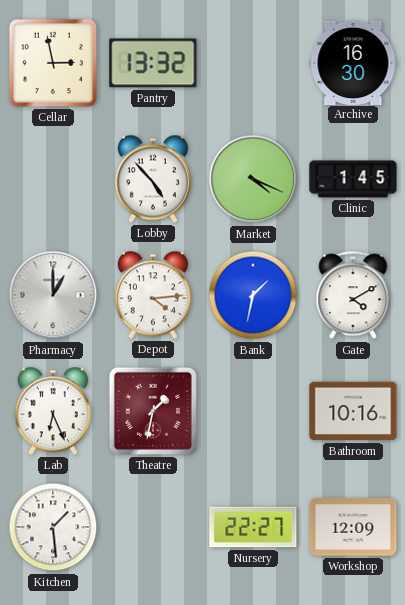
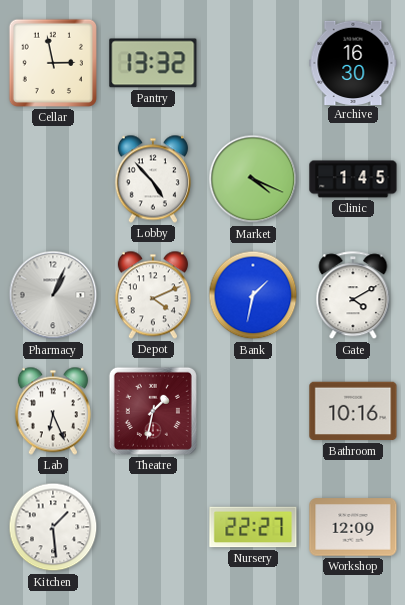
Pharmacy: 1:00 -> 1:04
Depot: 4:14 -> 4:11
